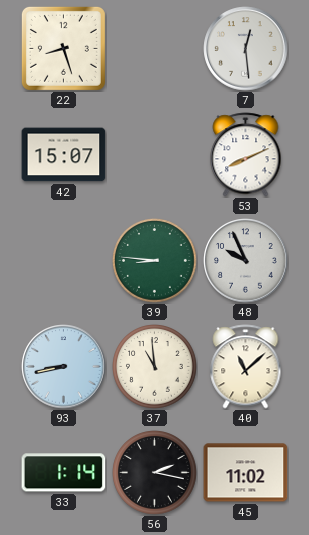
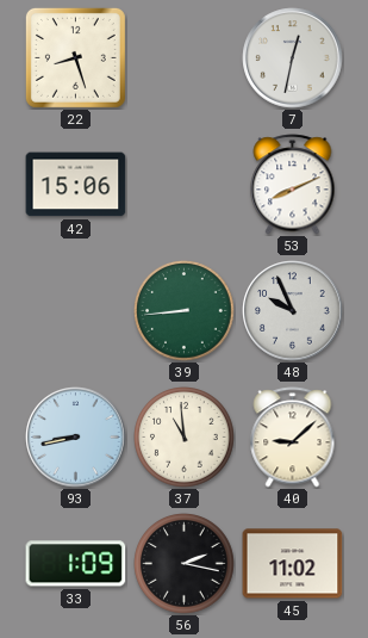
7: 12:29 -> 12:32
42: 15:07 -> 15:06
39: 8:46 -> 8:44
40: 11:08 -> 9:08
33: 1:14 -> 1:09
